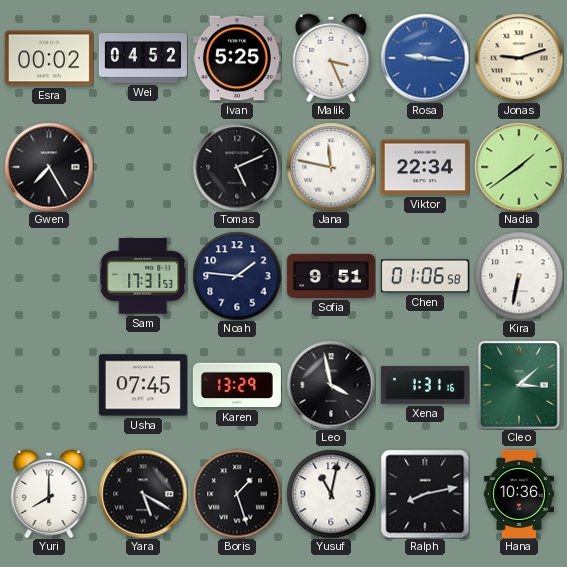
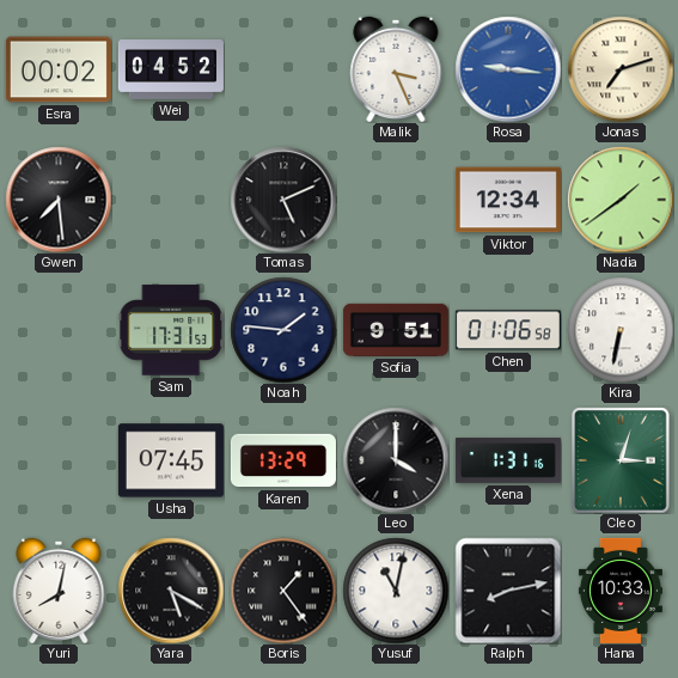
Ivan: 5:25 -> none
Jonas: 9:12 -> 7:12
Gwen: 7:25 -> 7:29
Jana: 11:47 -> none
Viktor: 22:34 -> 12:34
Leo: 3:58 -> 4:00
Cleo: 3:08 -> 3:03
Yuri: 8:00 -> 8:02
Boris: 1:27 -> 1:24
Hana: 10:36 -> 10:33
